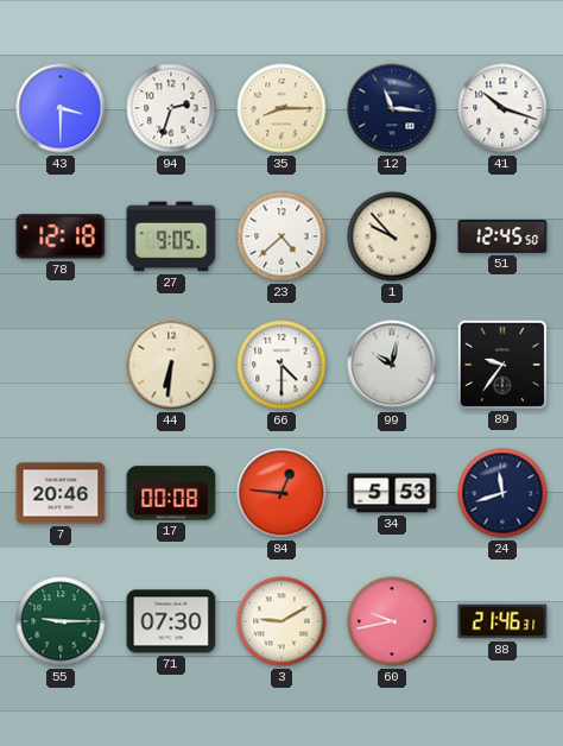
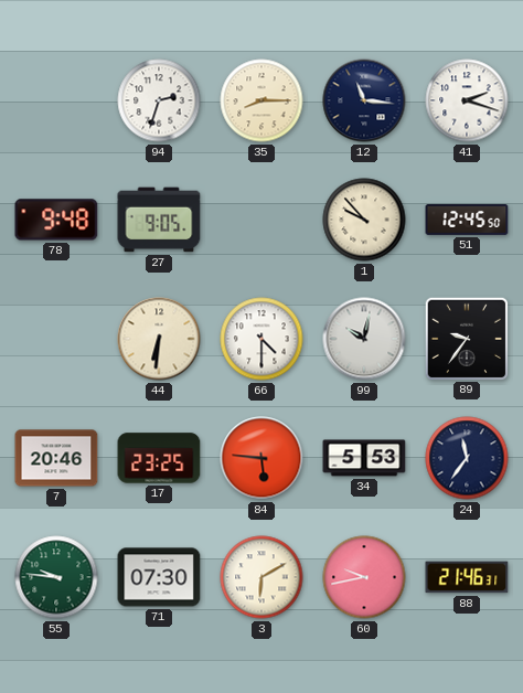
43: 3:30 -> none
41: 10:18 -> 2:18
78: 12:18 -> 9:48
23: 4:38 -> none
17: 00:08 -> 23:25
84: 12:46 -> 5:46
24: 11:42 -> 11:36
55: 9:15 -> 9:46
3: 9:10 -> 6:10
